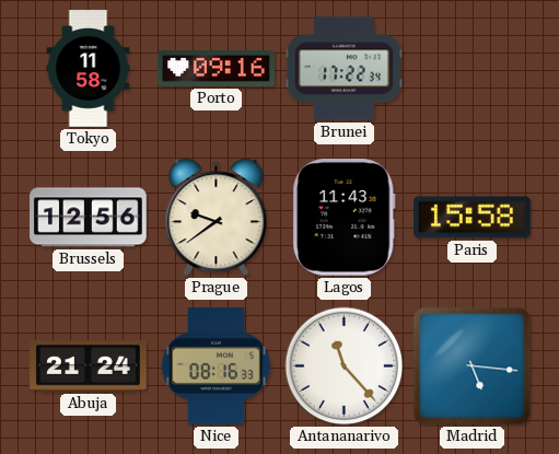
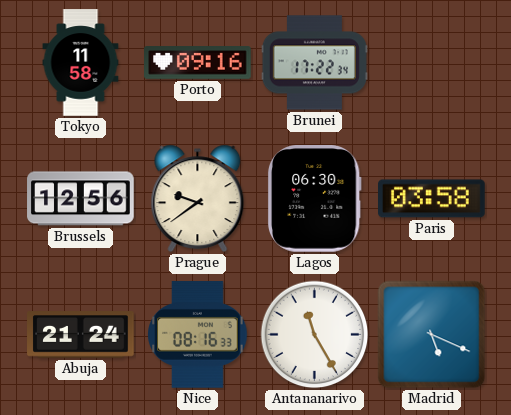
Lagos: 11:43 -> 06:30
Paris: 15:58 -> 03:58
Antananarivo: 11:23 -> 11:25
Madrid: 5:16 -> 5:19
